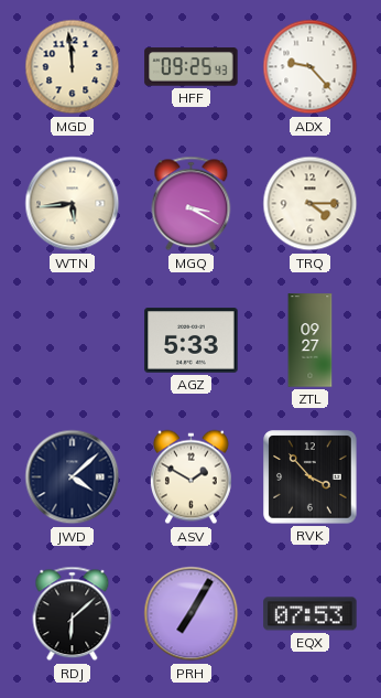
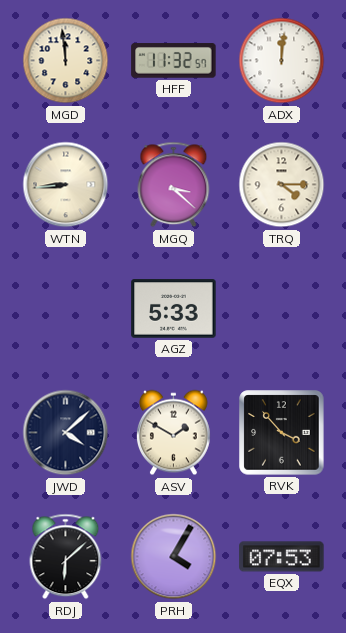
HFF: 09:25 -> 11:32
ADX: 9:23 -> 12:01
WTN: 5:44 -> 8:44
MGQ: 3:20 -> 3:22
ZTL: 09:27 -> none
PRH: 7:05 -> 4:05
